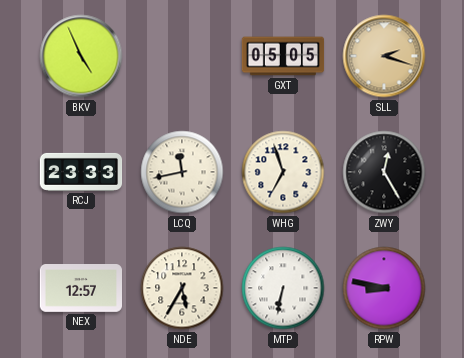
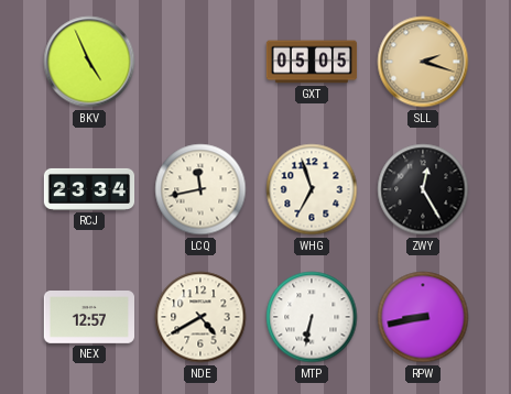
RCJ: 23:33 -> 23:34
NDE: 5:35 -> 4:40
RPW: 8:47 -> 8:43
